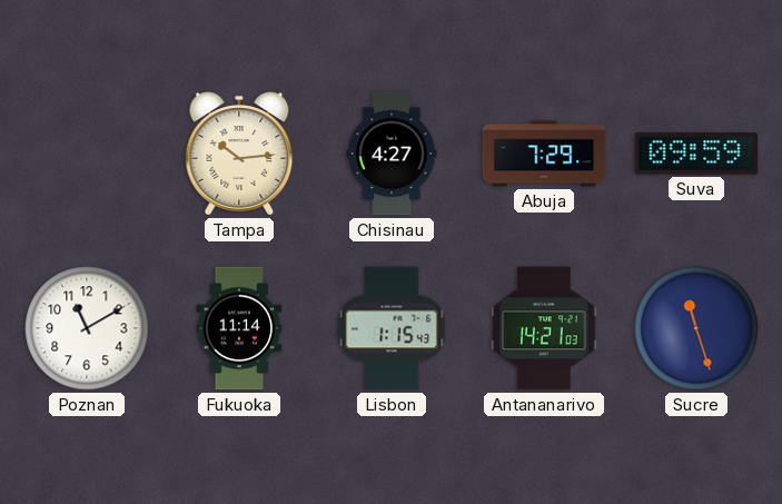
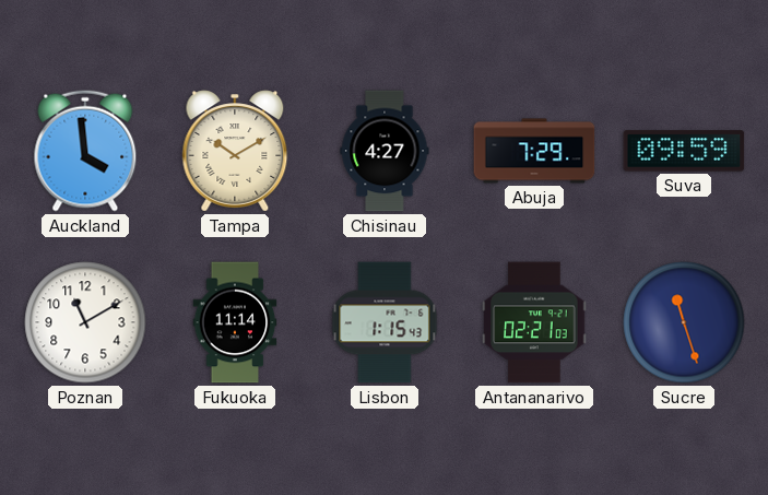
Auckland: none -> 3:59
Tampa: 10:14 -> 10:10
Antananarivo: 14:21 -> 02:21
